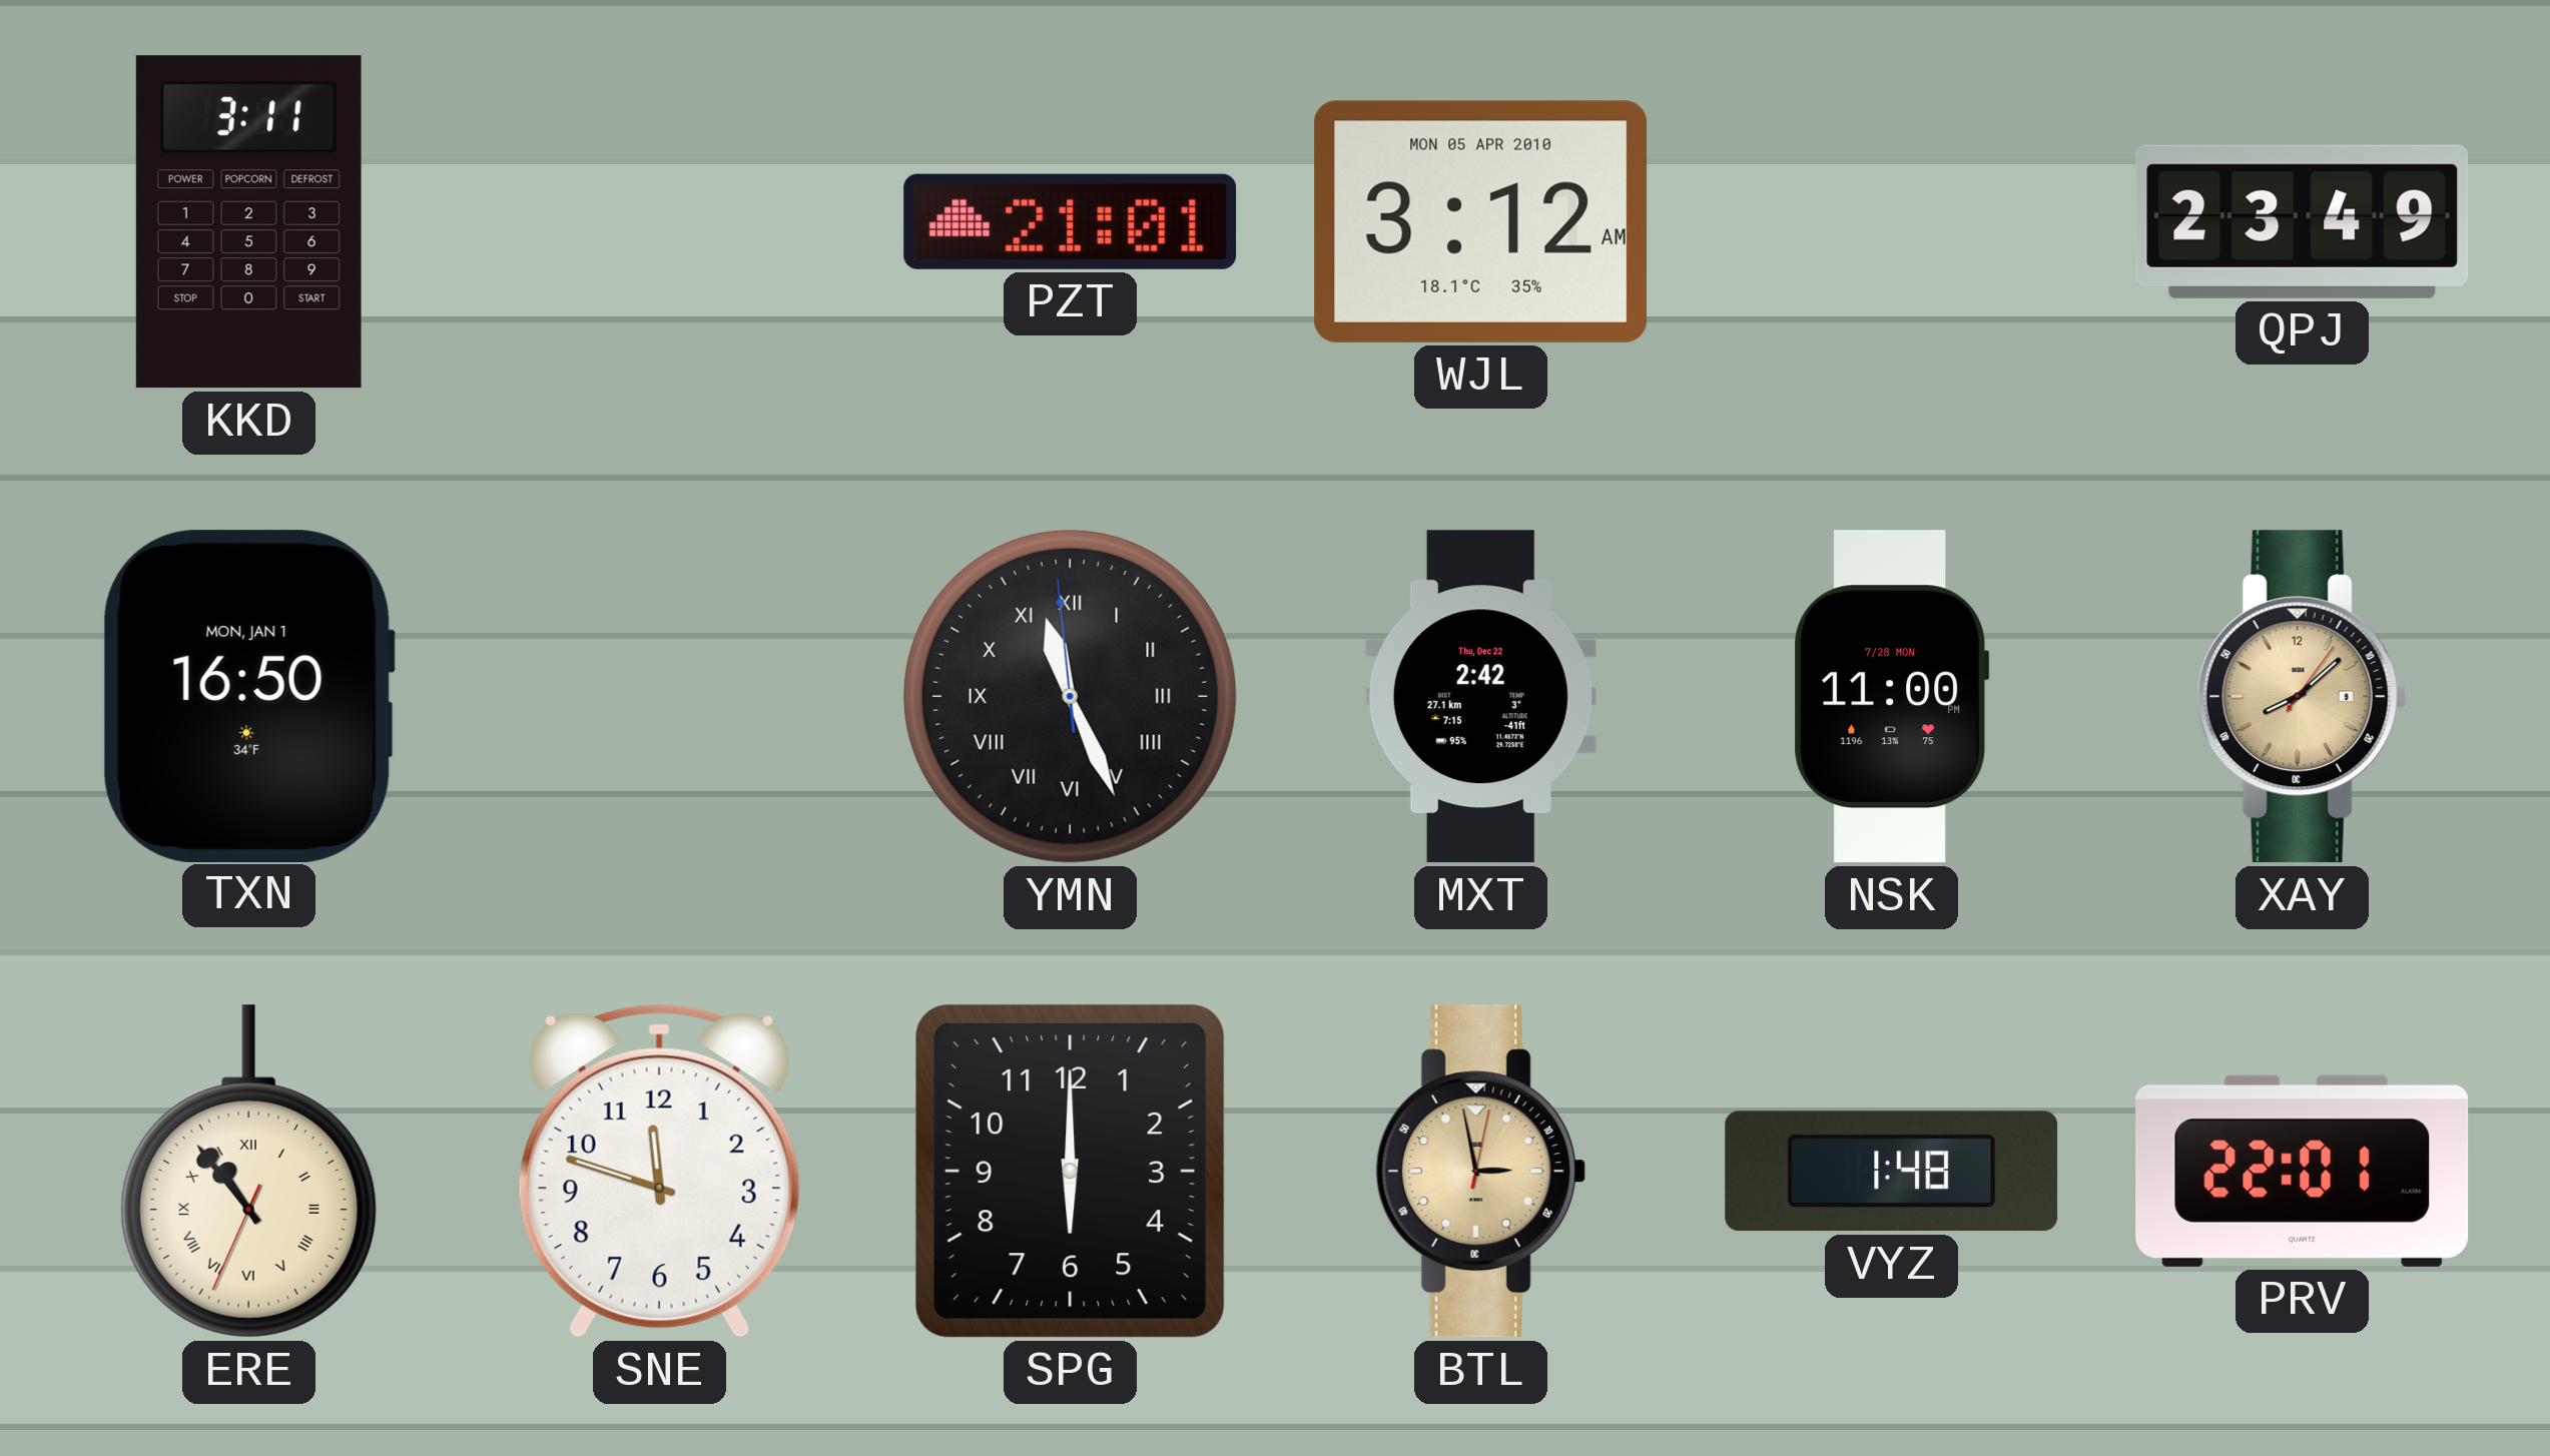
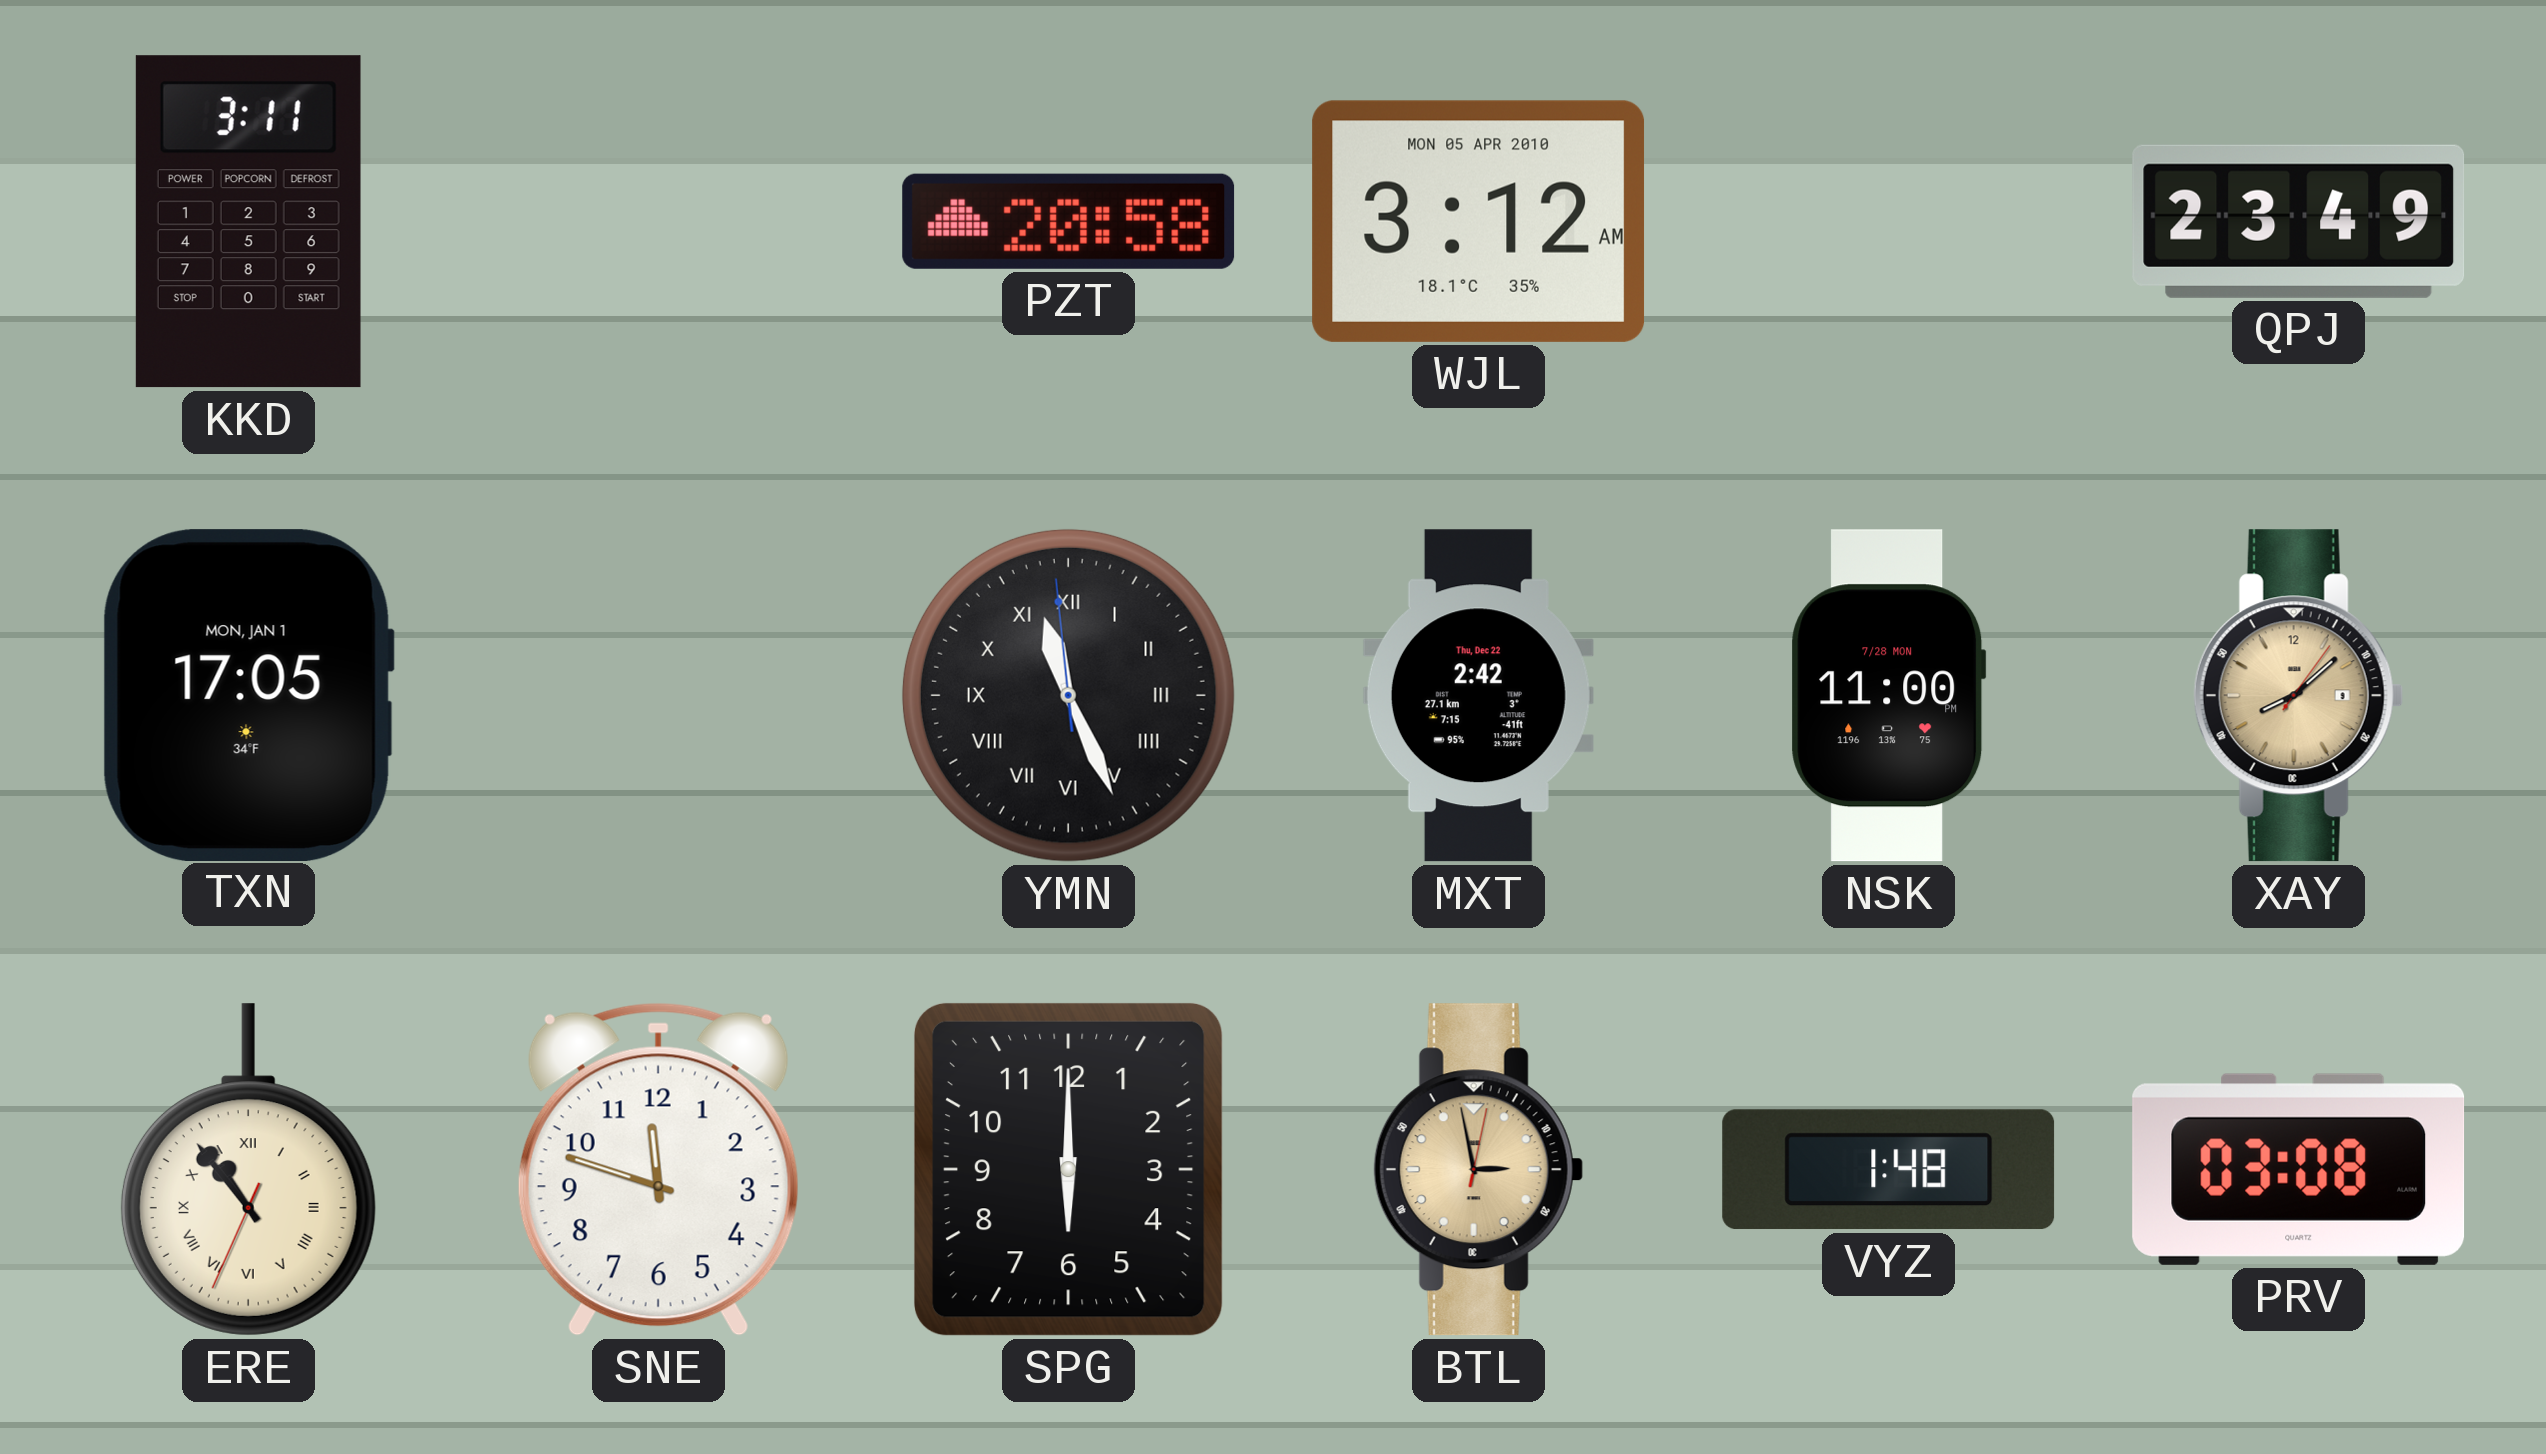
PZT: 21:01 -> 20:58
TXN: 16:50 -> 17:05
PRV: 22:01 -> 03:08
